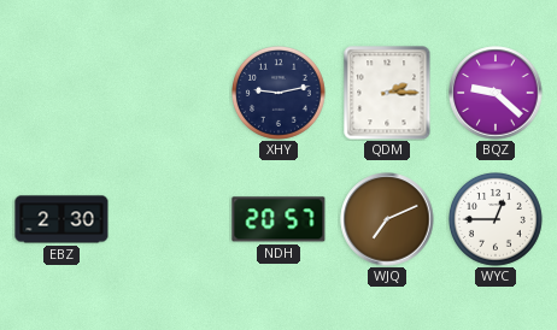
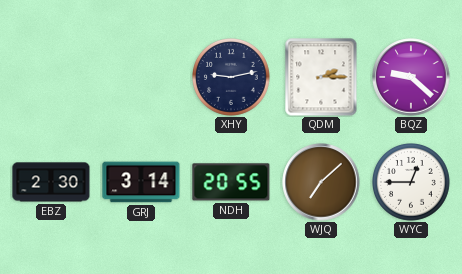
GRJ: none -> 3:14
NDH: 20:57 -> 20:55
WJQ: 7:11 -> 7:08
